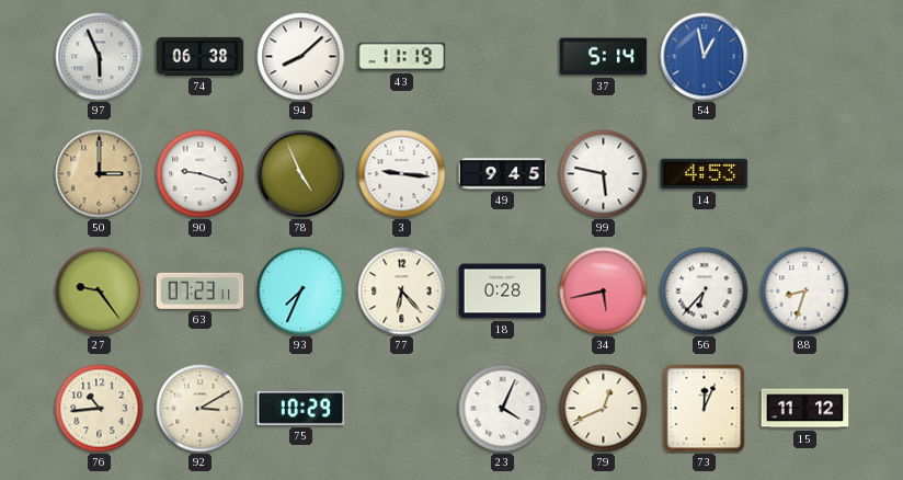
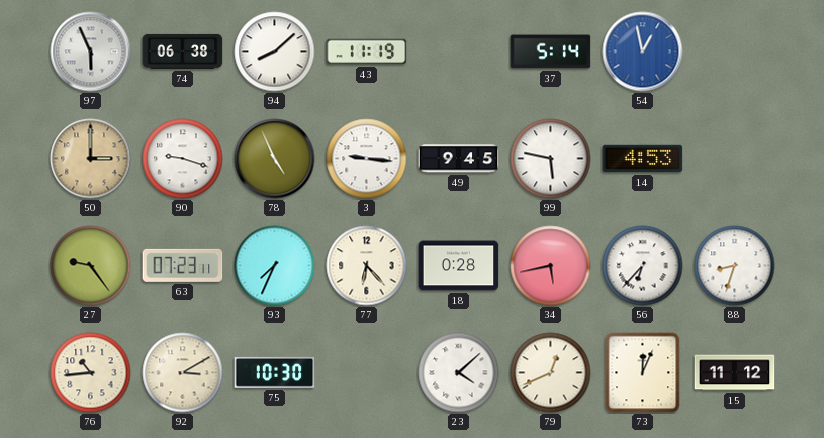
75: 10:29 -> 10:30
23: 4:04 -> 4:08
